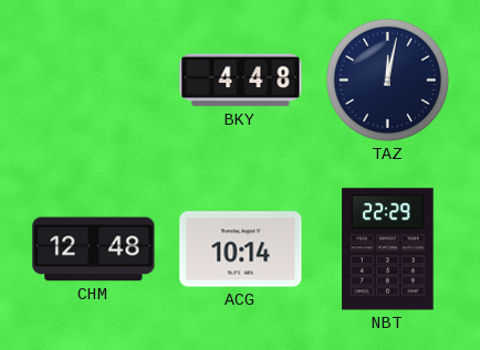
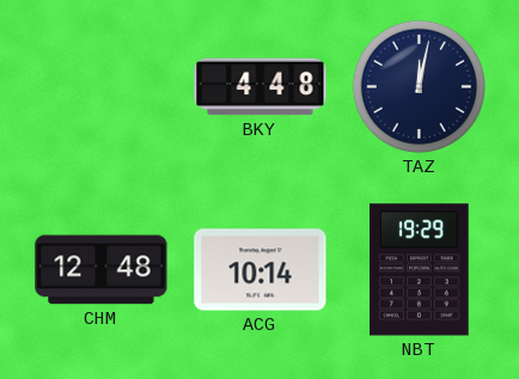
NBT: 22:29 -> 19:29
